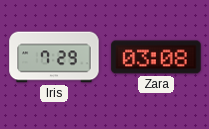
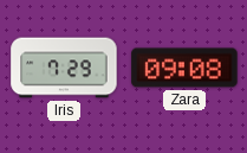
Zara: 03:08 -> 09:08
